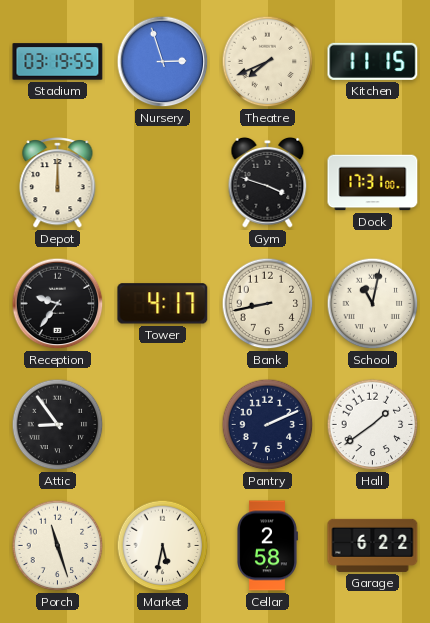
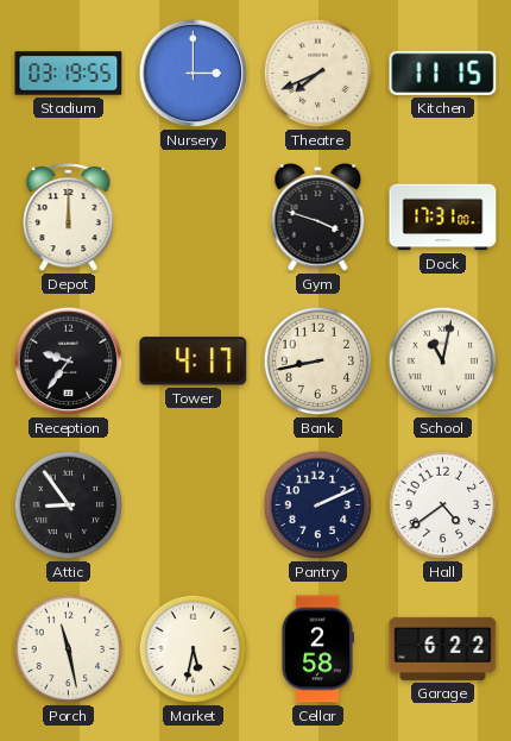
Nursery: 2:57 -> 3:00
Hall: 1:39 -> 4:39
Porch: 11:27 -> 11:28
